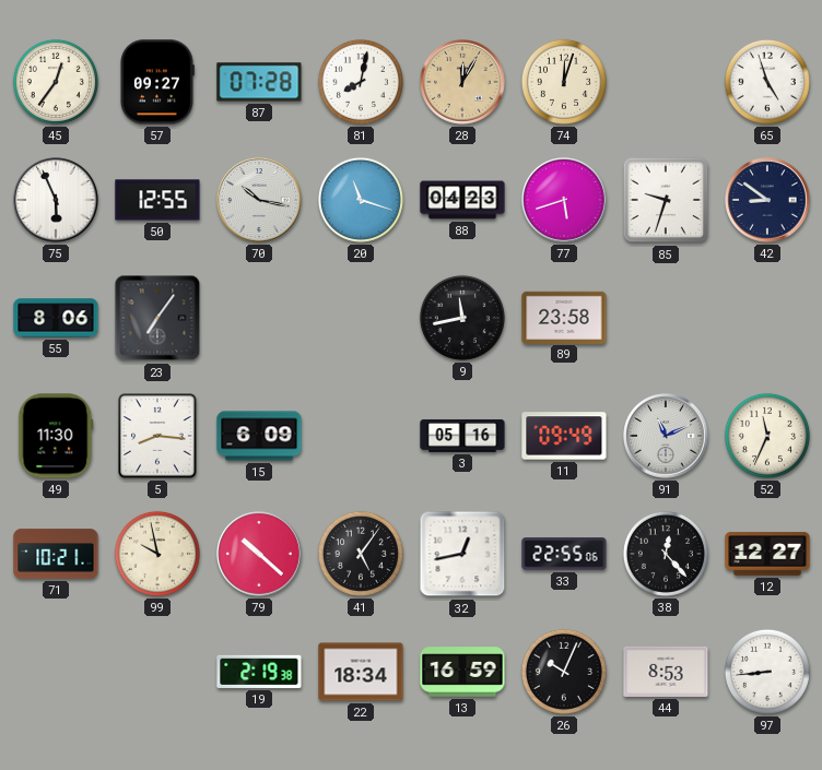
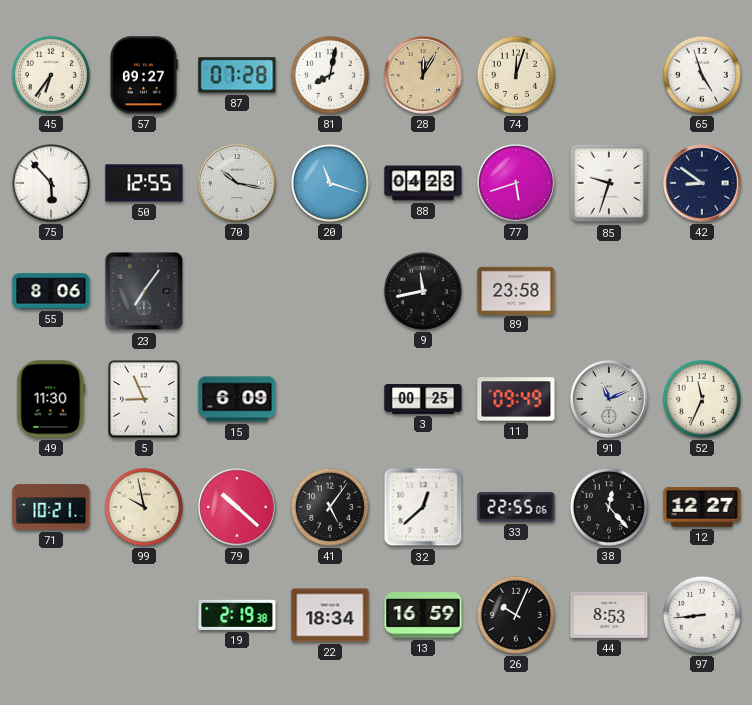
45: 12:36 -> 6:36
75: 5:56 -> 5:53
5: 8:16 -> 8:56
3: 05:16 -> 00:25
32: 12:43 -> 12:38
